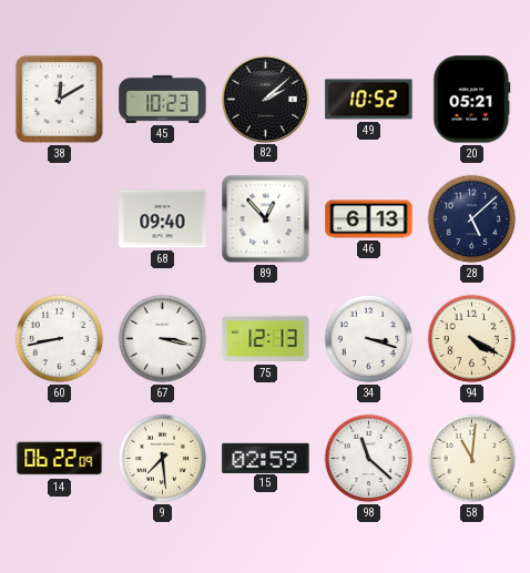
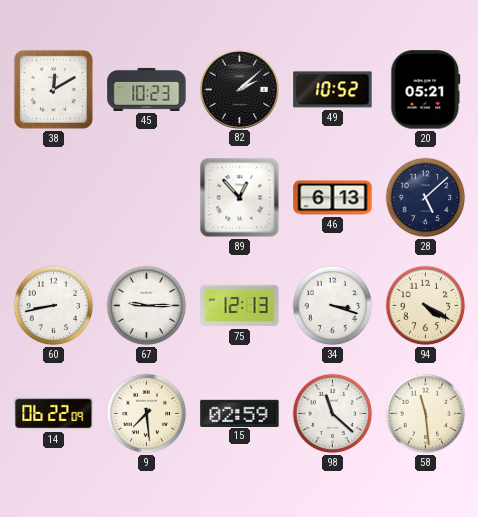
68: 09:40 -> none
67: 3:17 -> 9:15
58: 11:01 -> 11:29
